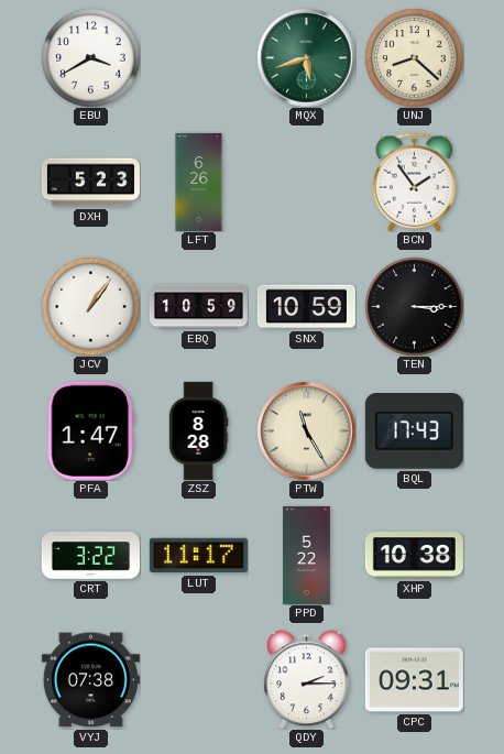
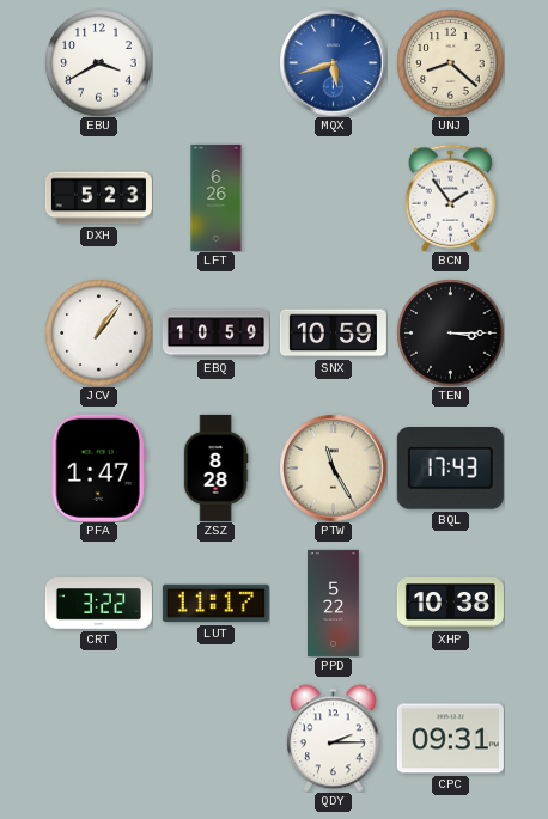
MQX dial: green -> blue
VYJ: 07:38 -> none
